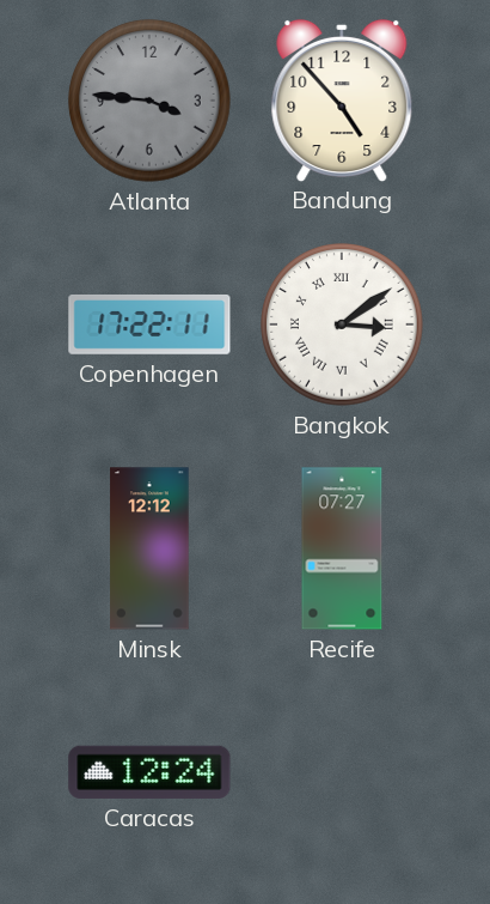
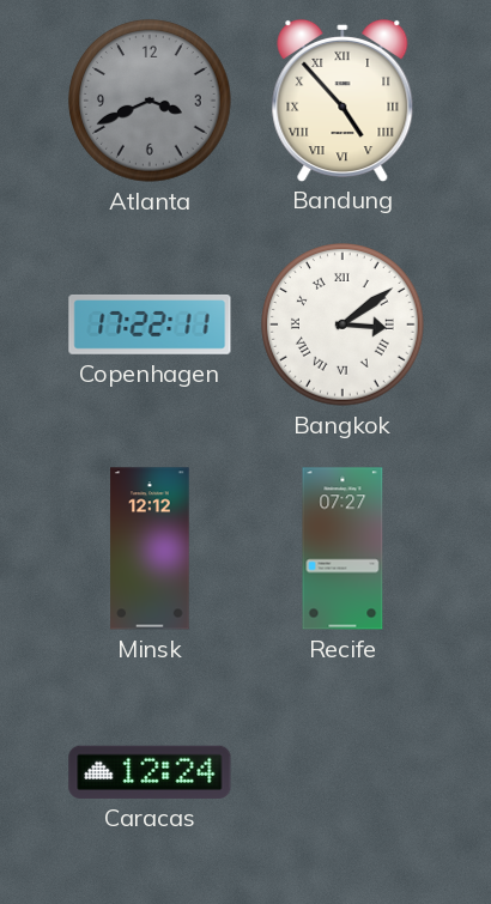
Atlanta: 3:46 -> 3:41
Bandung numerals: Arabic -> Roman
